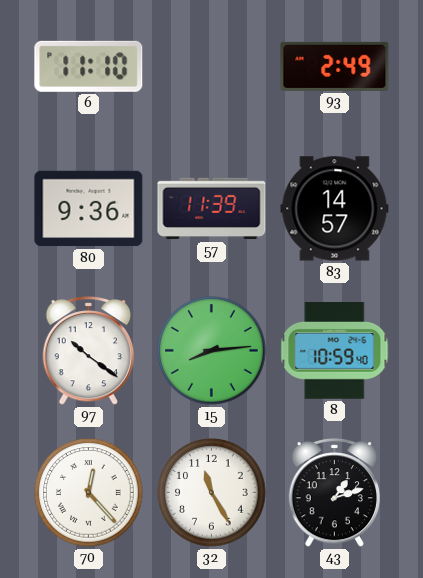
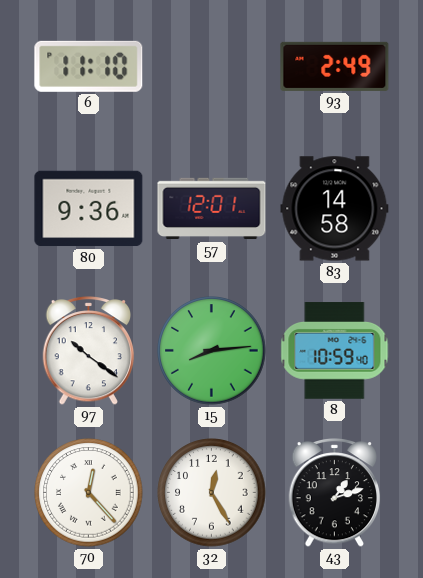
57: 11:39 -> 12:01
83: 14:57 -> 14:58
32: 11:25 -> 12:25
